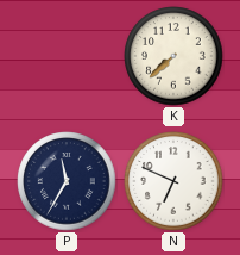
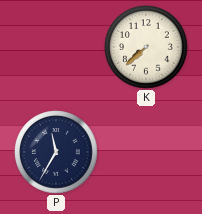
N: 6:49 -> none
